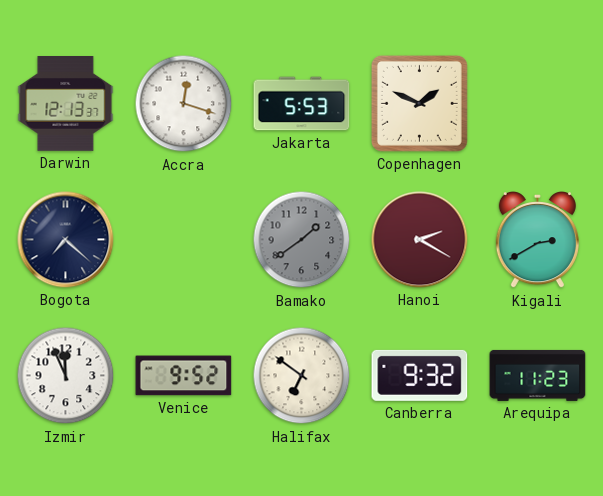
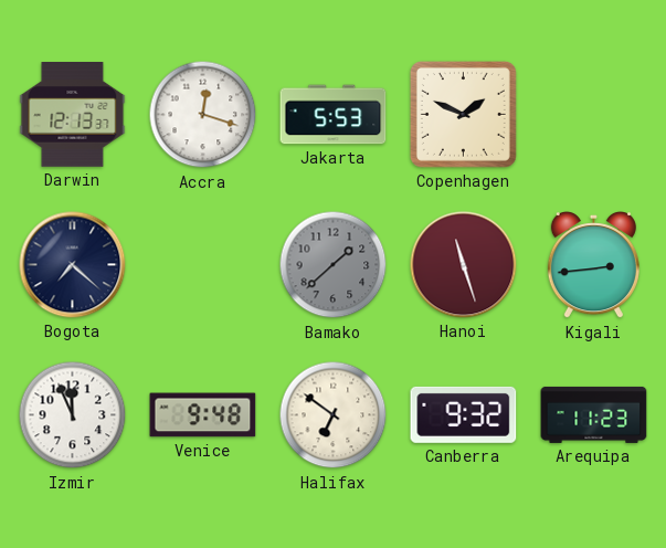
Bamako: 1:39 -> 1:38
Hanoi: 2:20 -> 11:27
Kigali: 2:40 -> 2:44
Venice: 9:52 -> 9:48
